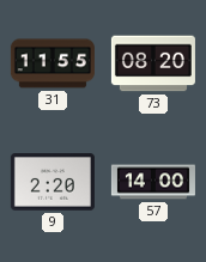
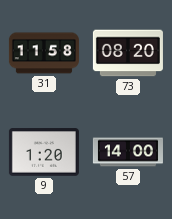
31: 11:55 -> 11:58
9: 2:20 -> 1:20
